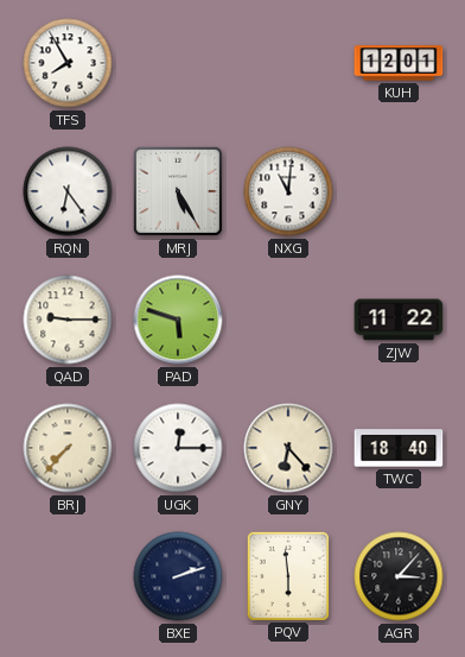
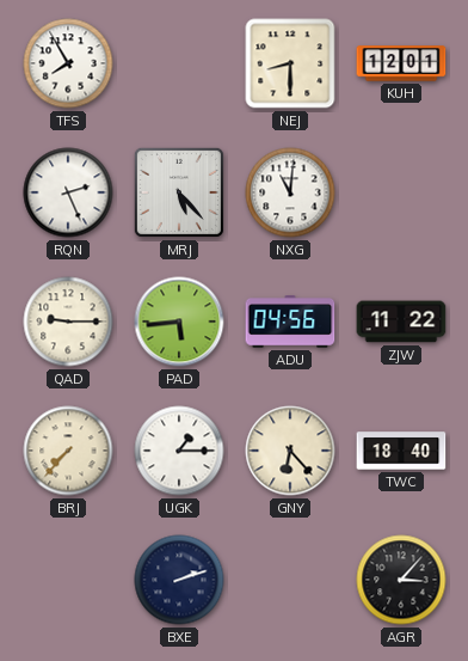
NEJ: none -> 8:30
RQN: 6:24 -> 2:26
MRJ: 5:25 -> 5:23
PAD: 5:48 -> 5:44
ADU: none -> 04:56
UGK: 12:15 -> 1:15
PQV: 5:59 -> none
